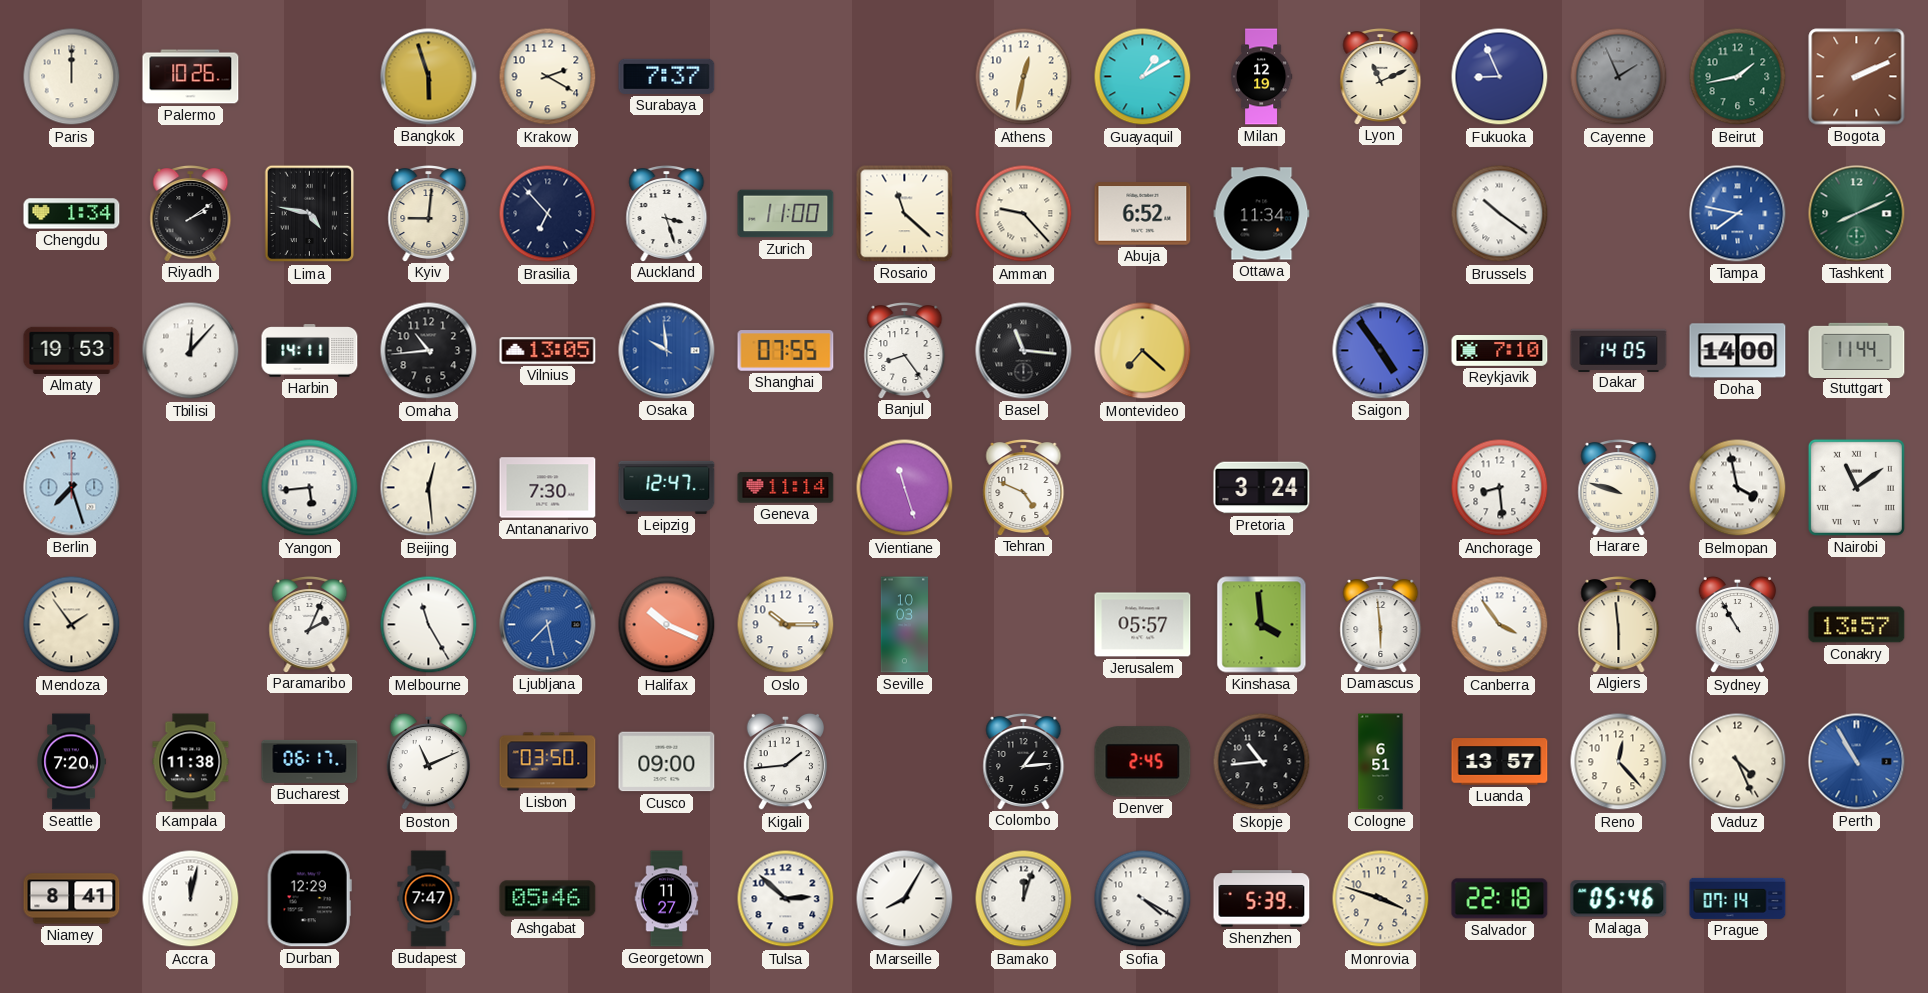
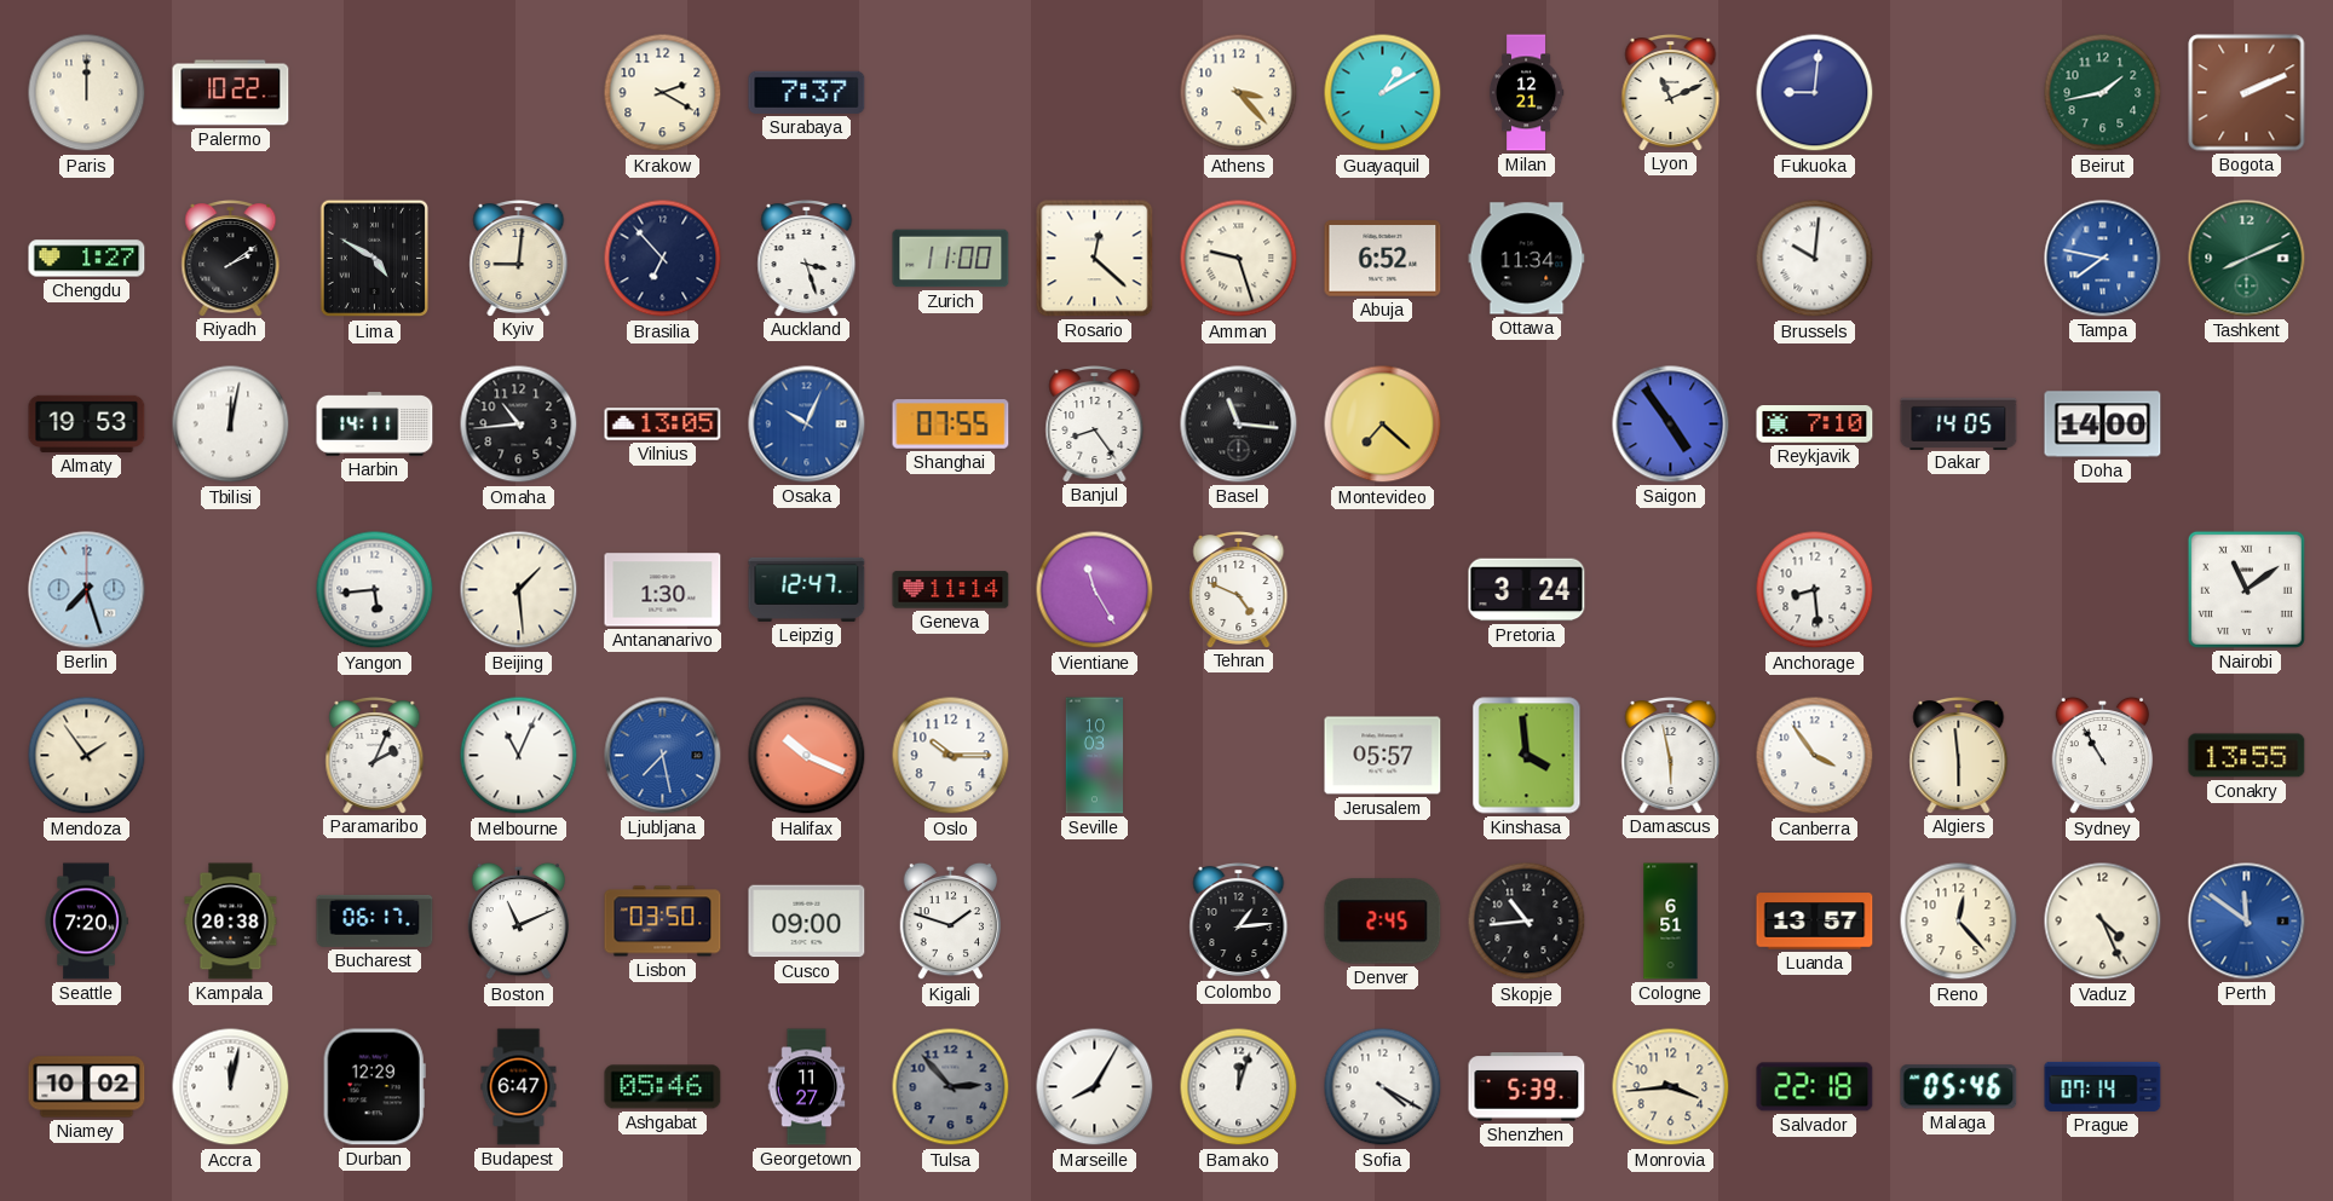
Palermo: 10:26 -> 10:22
Bangkok: 5:57 -> none
Athens: 12:32 -> 3:23
Milan: 12:19 -> 12:21
Fukuoka: 8:56 -> 9:01
Cayenne: 1:56 -> none
Chengdu: 1:34 -> 1:27
Lima: 4:47 -> 4:50
Rosario: 11:22 -> 12:22
Amman: 9:23 -> 9:27
Brussels: 10:21 -> 10:01
Tbilisi: 12:07 -> 12:02
Osaka: 9:59 -> 10:04
Stuttgart: 11:44 -> none
Beijing: 12:29 -> 1:29
Antananarivo: 7:30 -> 1:30
Vientiane: 11:27 -> 11:25
Harare: 9:48 -> none
Belmopan: 3:58 -> none
Melbourne: 11:25 -> 11:04
Damascus: 5:59 -> 5:58
Conakry: 13:57 -> 13:55
Kampala: 11:38 -> 20:38
Kigali: 1:44 -> 1:48
Perth: 10:55 -> 11:51
Niamey: 8:41 -> 10:02
Budapest: 7:47 -> 6:47
Tulsa: 2:52 -> 2:53
Tulsa dial: white -> grey
Monrovia: 3:48 -> 3:44
